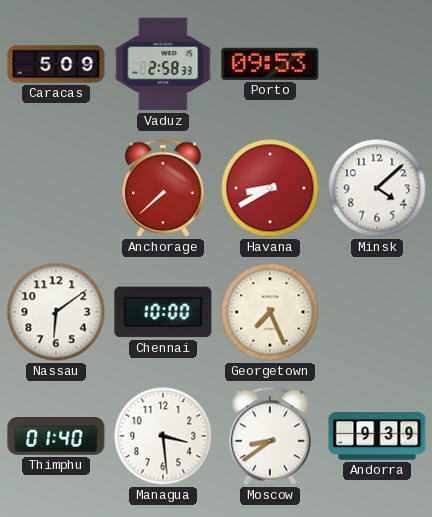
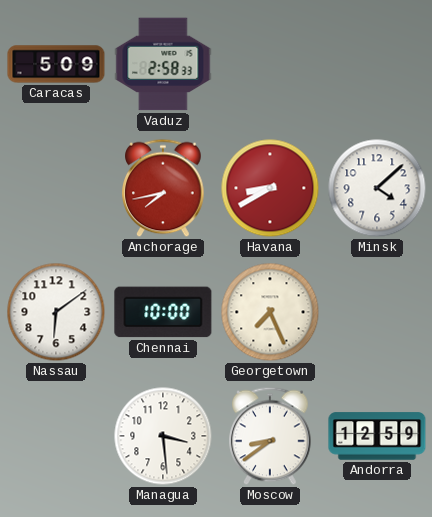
Porto: 09:53 -> none
Anchorage: 7:38 -> 7:43
Thimphu: 01:40 -> none
Andorra: 9:39 -> 12:59
